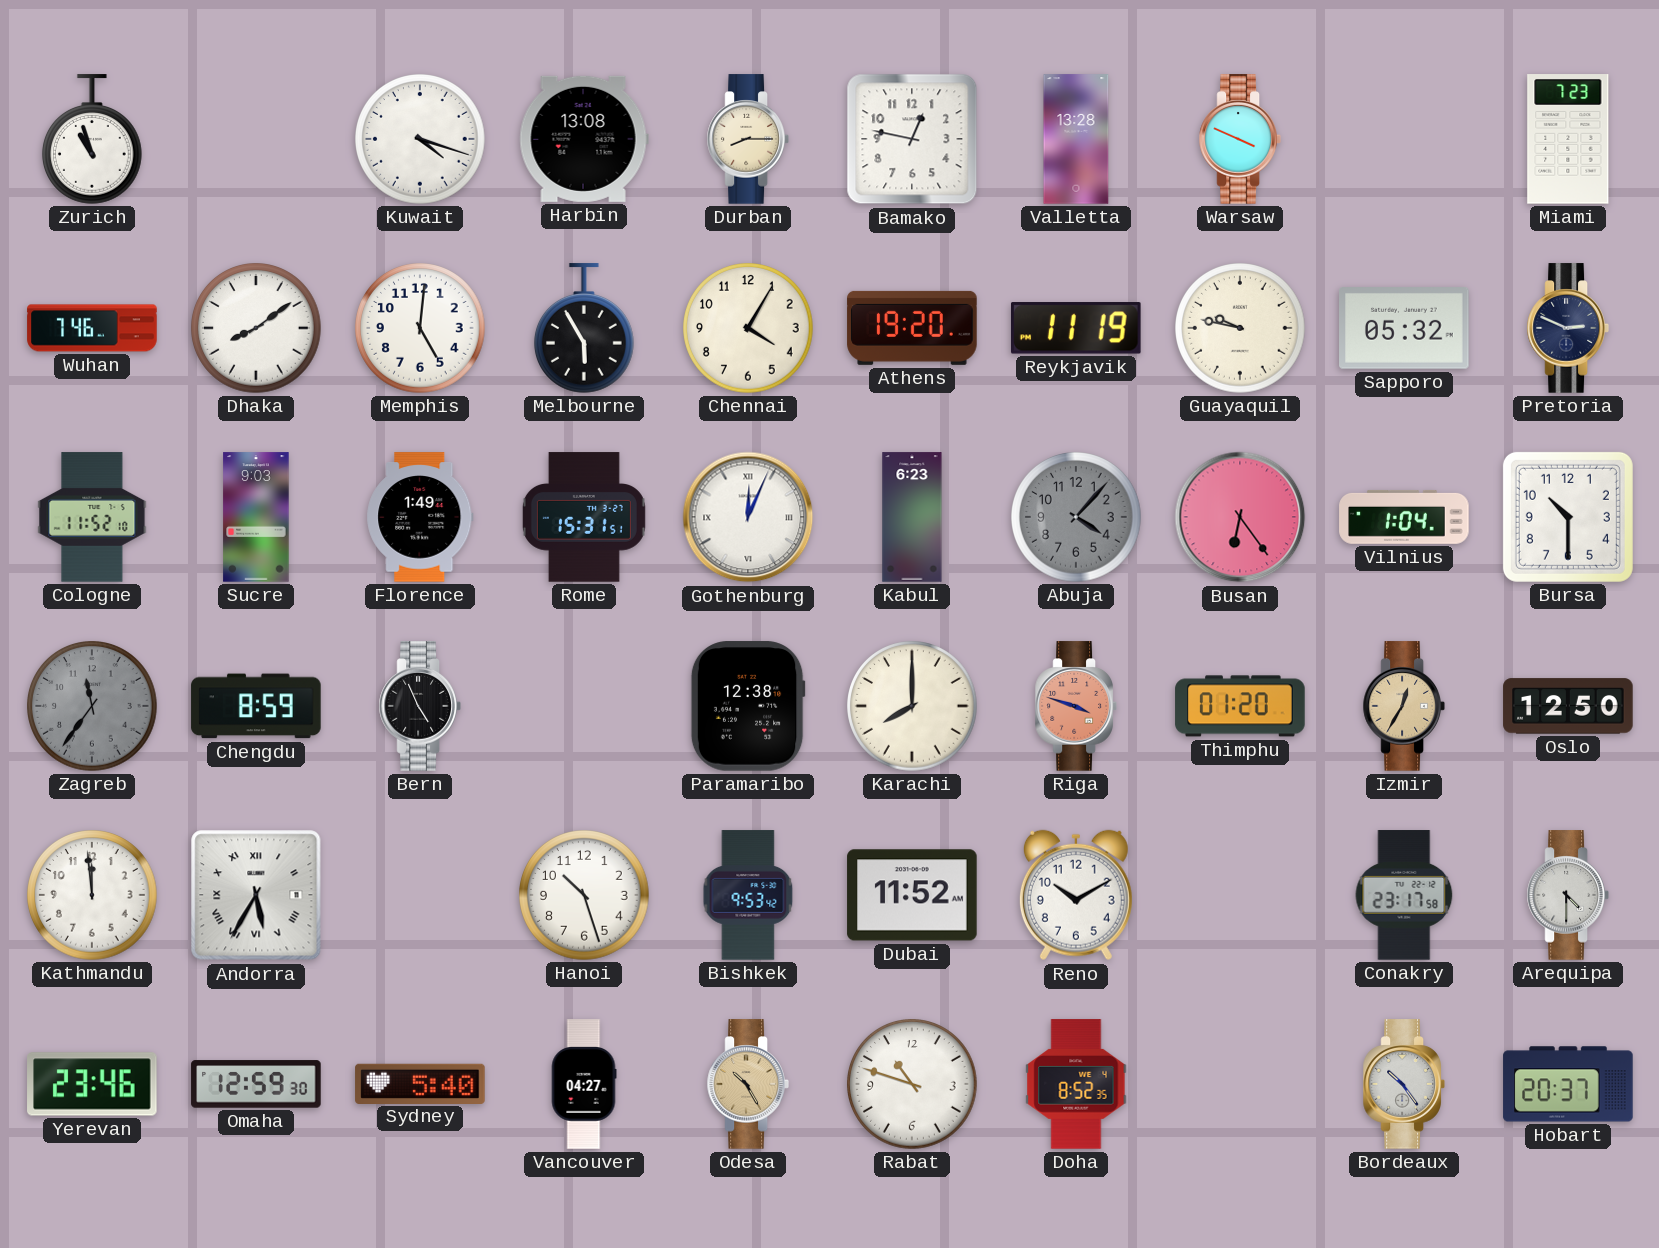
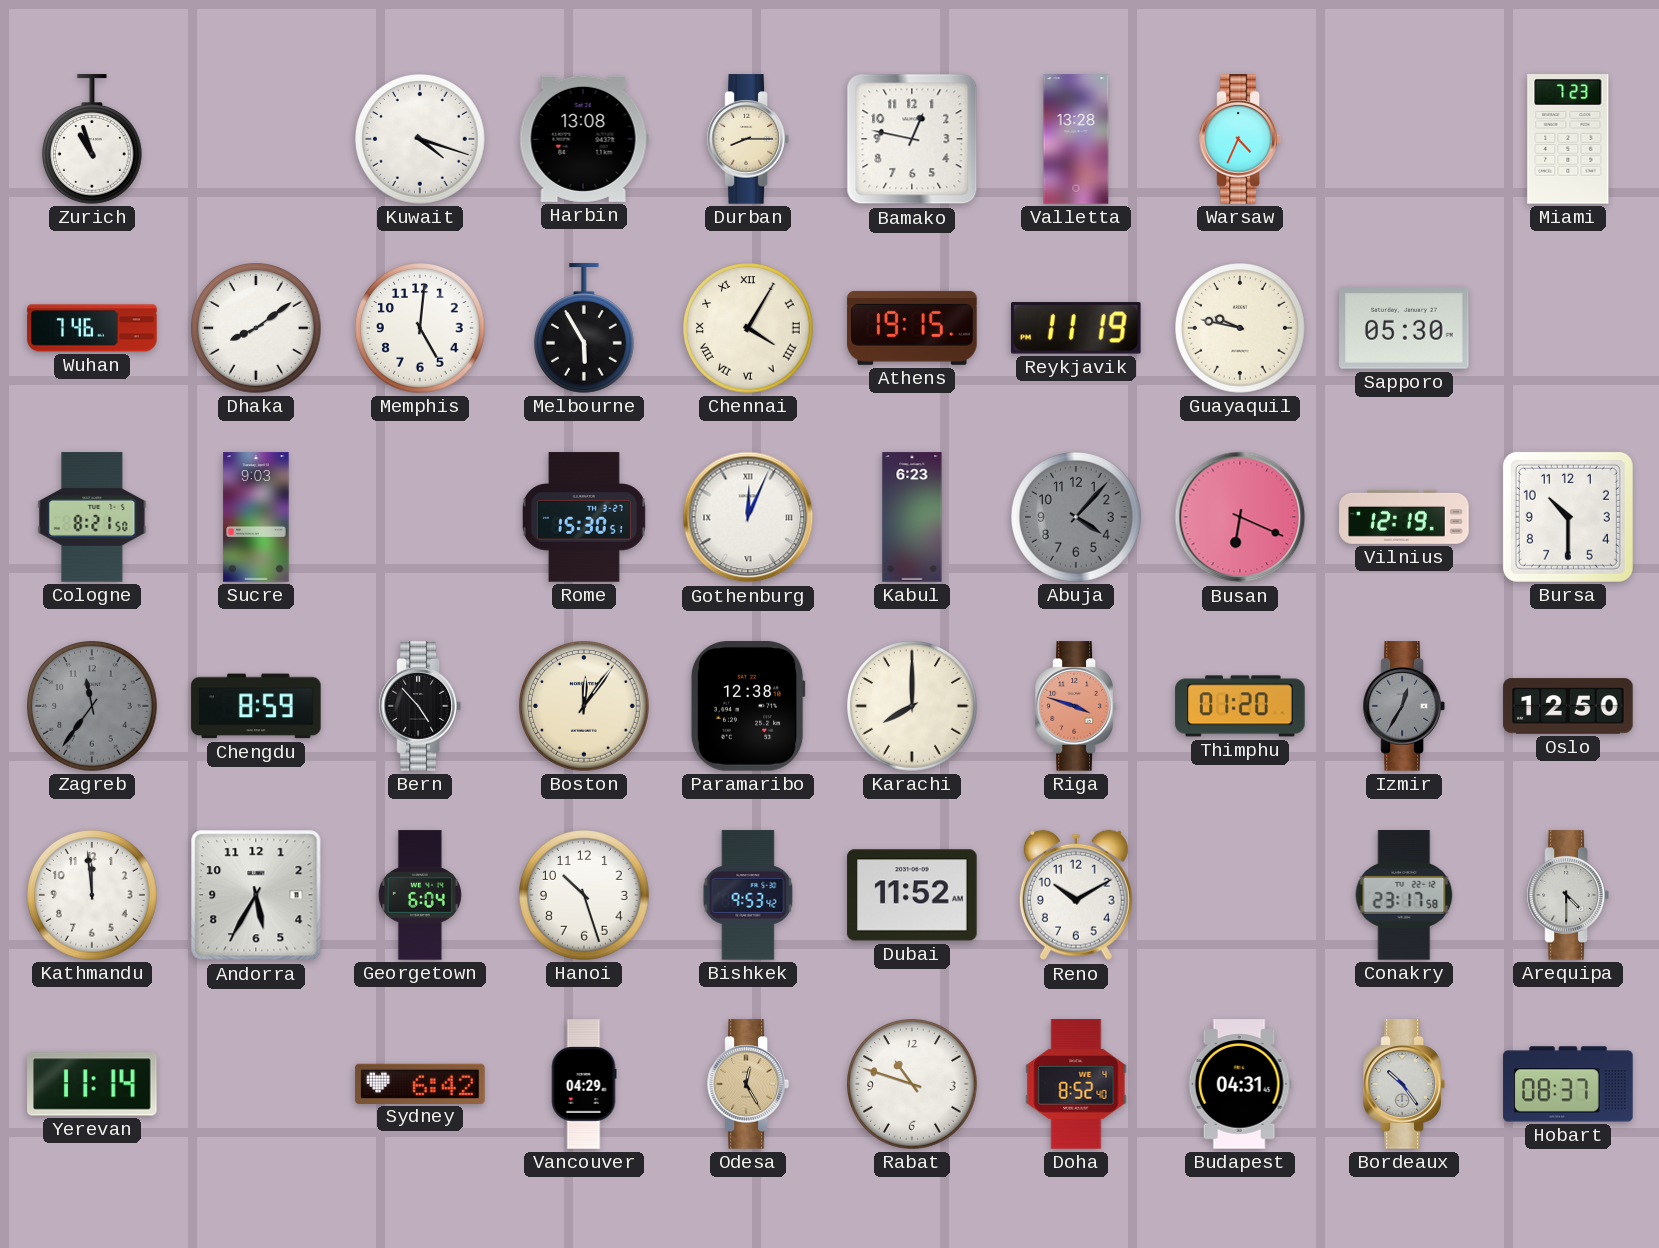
Warsaw: 3:49 -> 4:34
Chennai numerals: Arabic -> Roman
Athens: 19:20 -> 19:15
Sapporo: 05:32 -> 05:30
Pretoria: 2:49 -> none
Cologne: 11:52 -> 8:21
Florence: 1:49 -> none
Rome: 15:31 -> 15:30
Busan: 6:24 -> 6:19
Vilnius: 1:04 -> 12:19
Bern: 4:56 -> 4:53
Boston: none -> 12:06
Izmir dial: champagne -> grey
Andorra numerals: Roman -> Arabic
Georgetown: none -> 6:04
Yerevan: 23:46 -> 11:14
Omaha: 12:59 -> none
Sydney: 5:40 -> 6:42
Vancouver: 04:27 -> 04:29
Odesa: 10:25 -> 12:25
Doha: 8:52:35 -> 8:52:40
Budapest: none -> 04:31
Hobart: 20:37 -> 08:37
